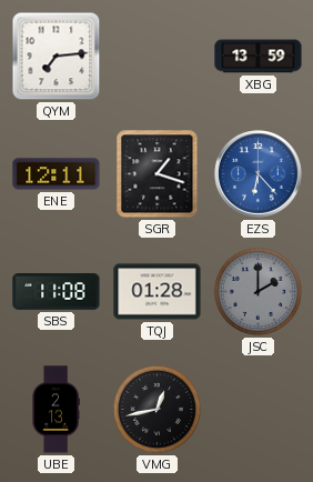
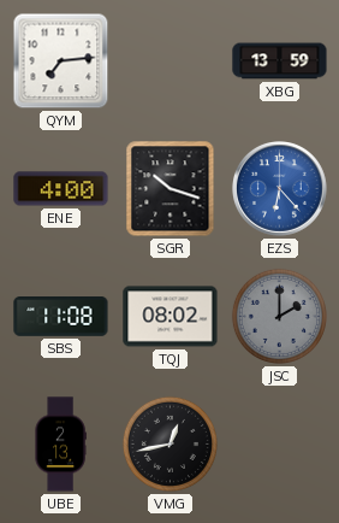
ENE: 12:11 -> 4:00
SGR: 1:18 -> 10:18
TQJ: 01:28 -> 08:02
